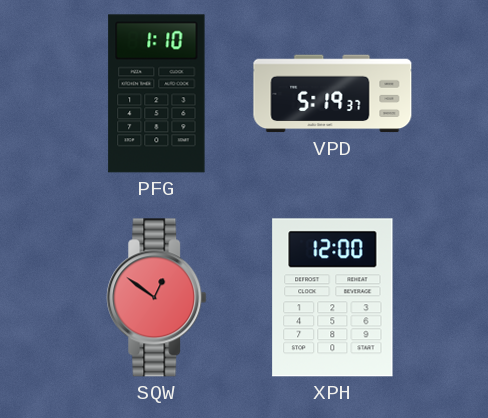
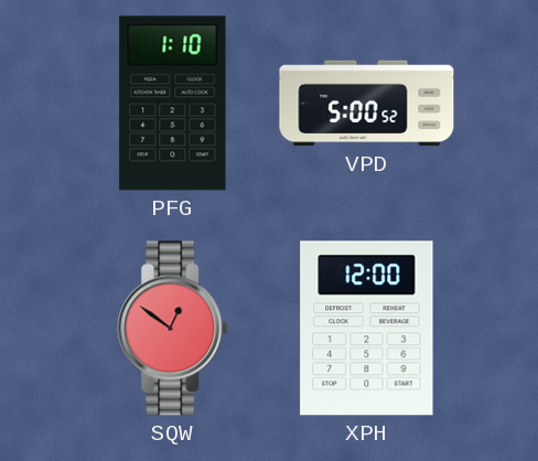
VPD: 5:19 -> 5:00
